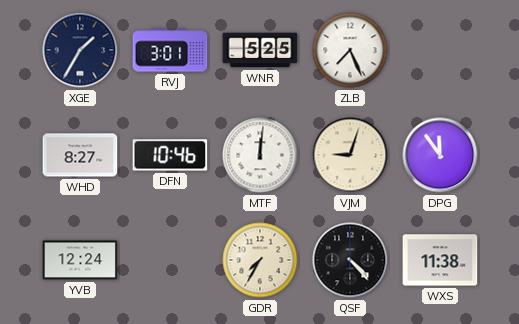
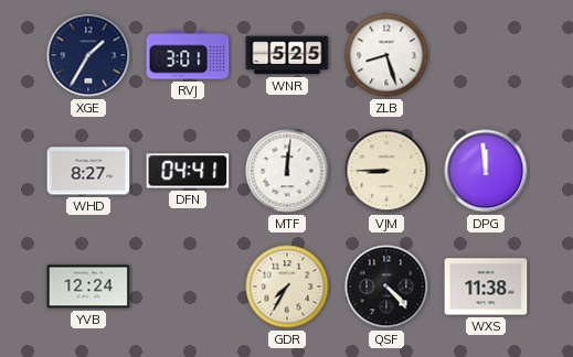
ZLB: 7:26 -> 8:27
DFN: 10:46 -> 04:41
VJM: 9:03 -> 8:45
DPG: 11:54 -> 11:59
